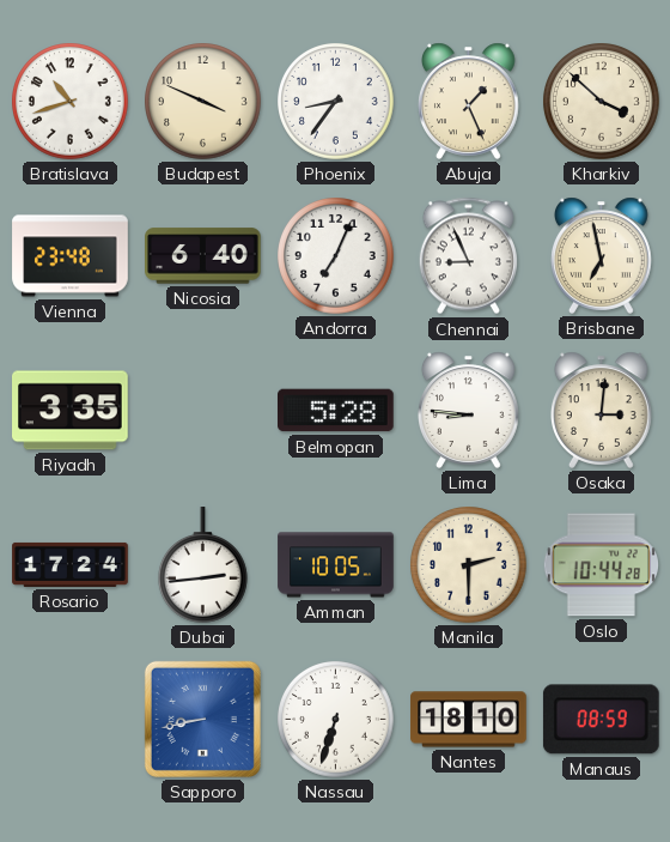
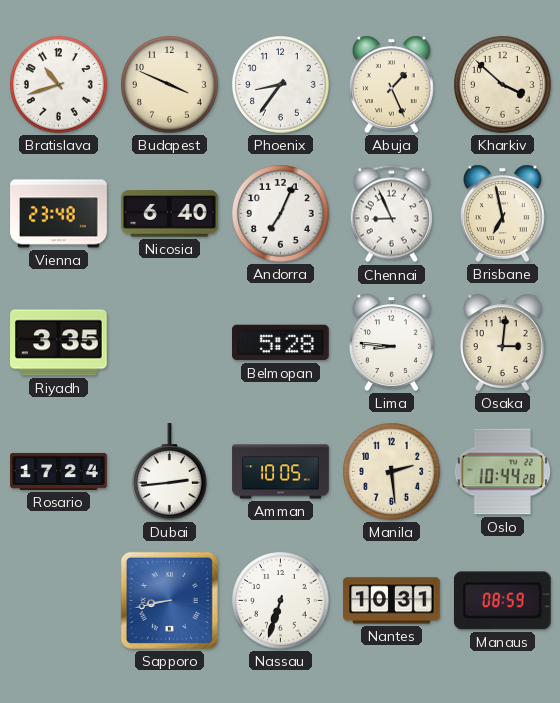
Manila: 2:30 -> 2:29
Nantes: 18:10 -> 10:31
